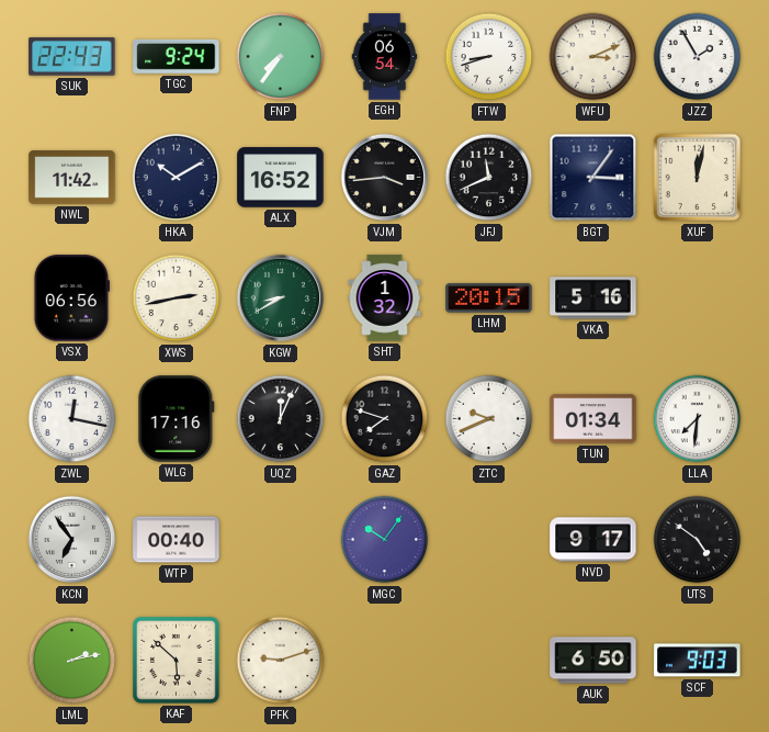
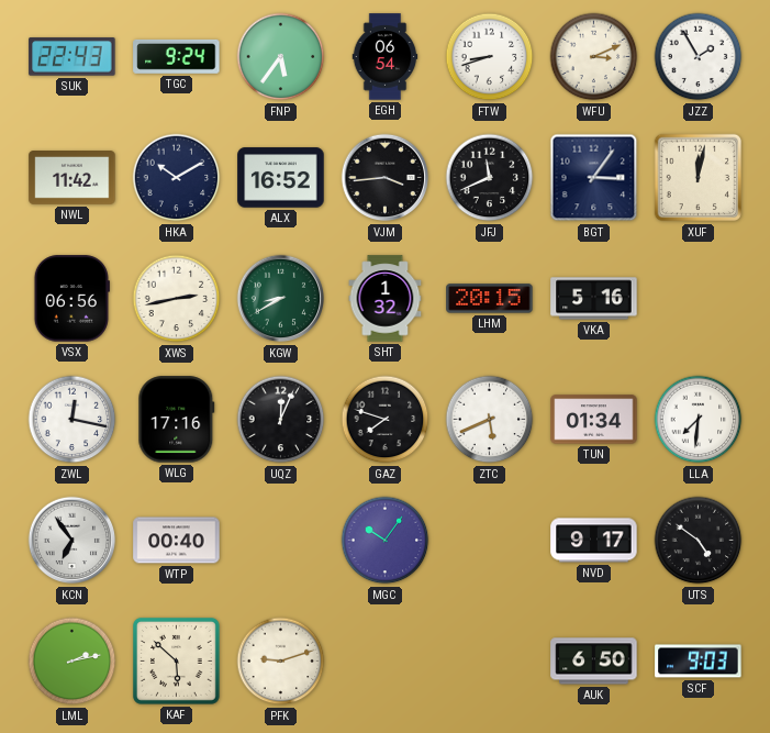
FNP: 7:36 -> 5:36
ZTC: 9:41 -> 5:41
